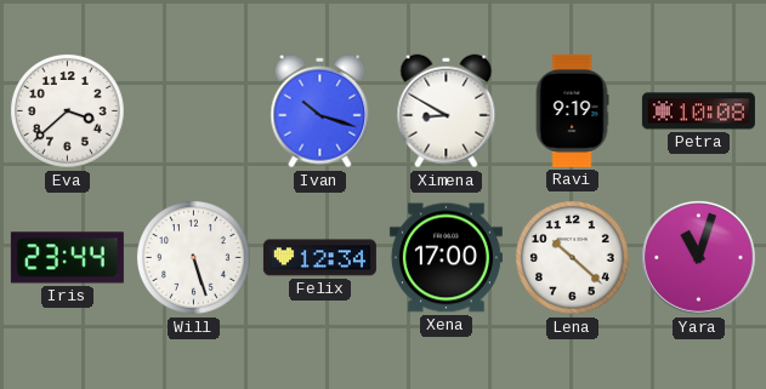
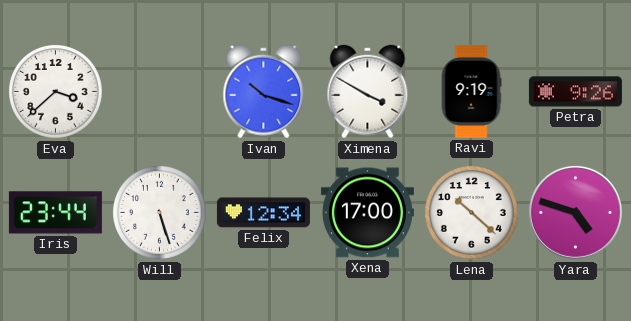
Ximena: 8:50 -> 3:50
Petra: 10:08 -> 9:26
Yara: 11:03 -> 4:48
